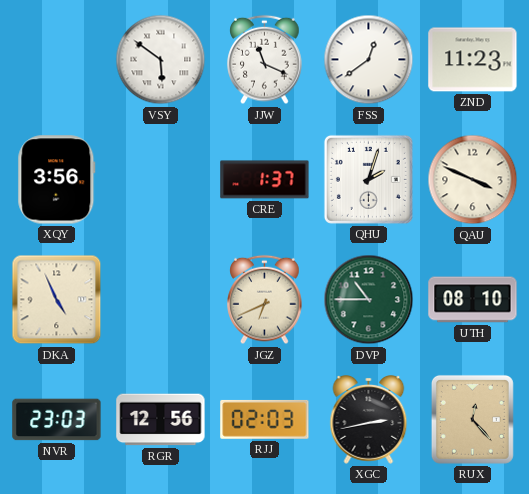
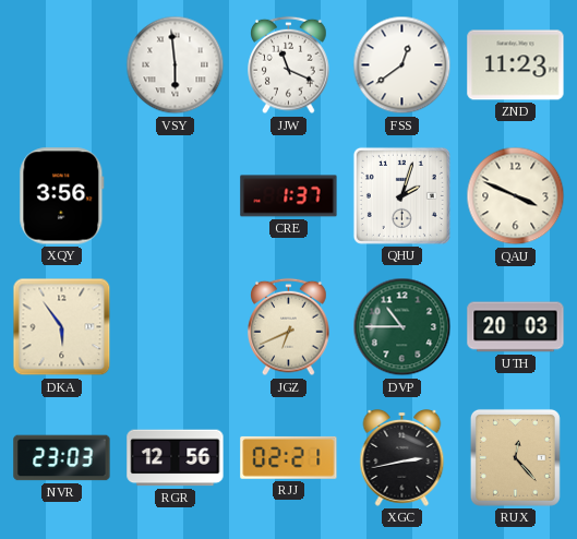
VSY: 5:51 -> 5:59
DKA: 4:56 -> 5:54
UTH: 08:10 -> 20:03
RJJ: 02:03 -> 02:21
